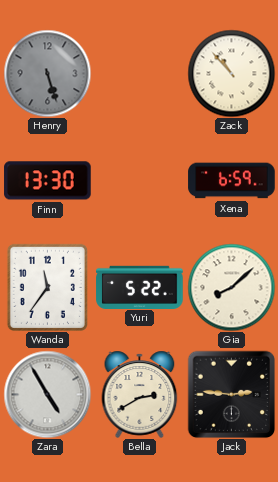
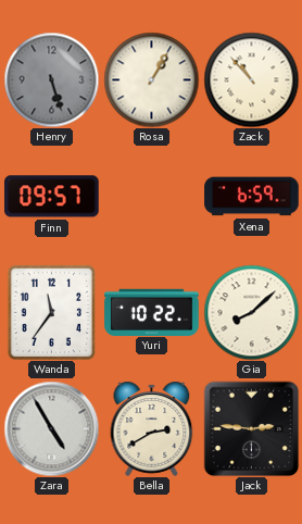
Rosa: none -> 1:05
Finn: 13:30 -> 09:57
Yuri: 5:22 -> 10:22
